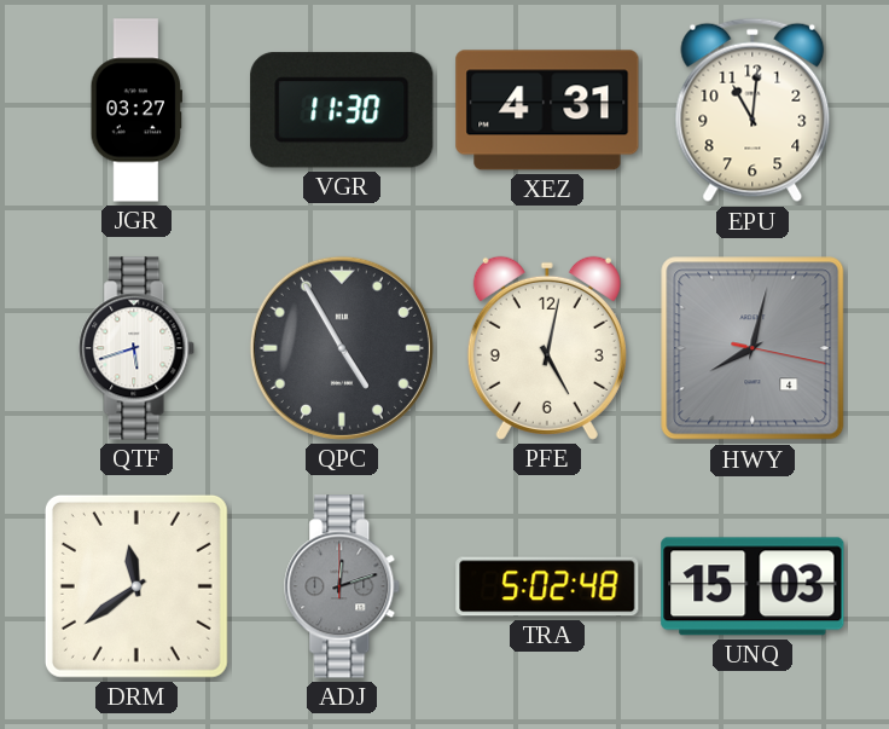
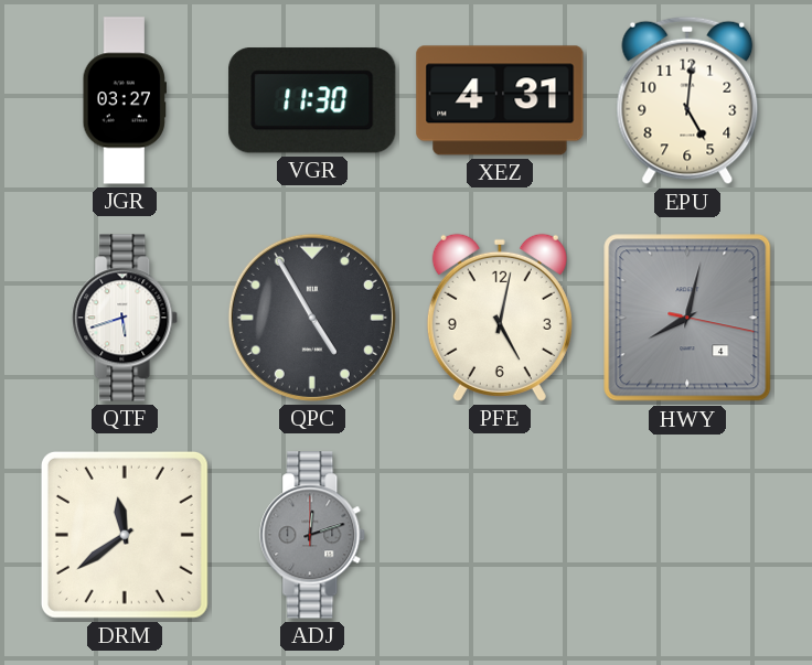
EPU: 11:01 -> 5:01
TRA: 5:02 -> none
UNQ: 15:03 -> none
